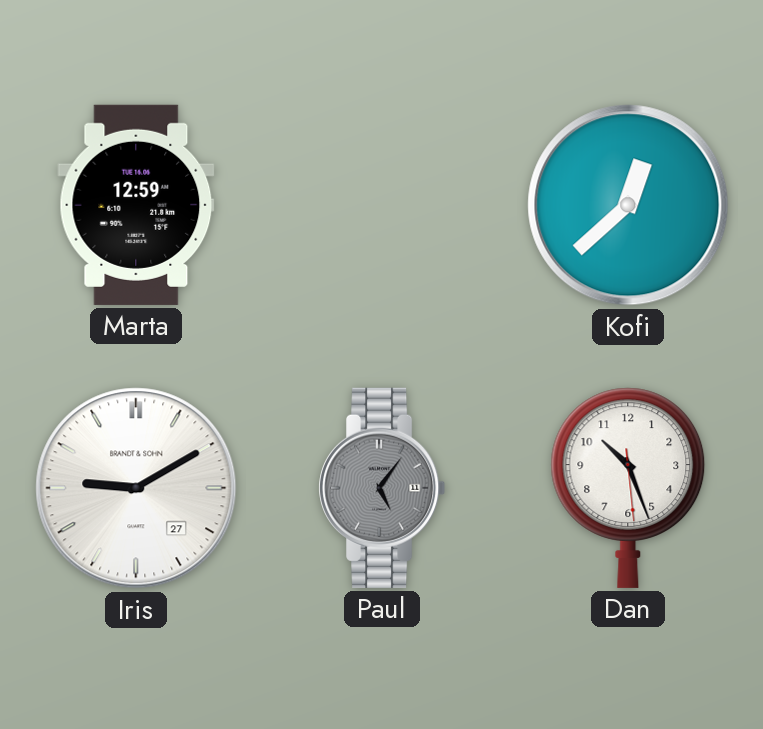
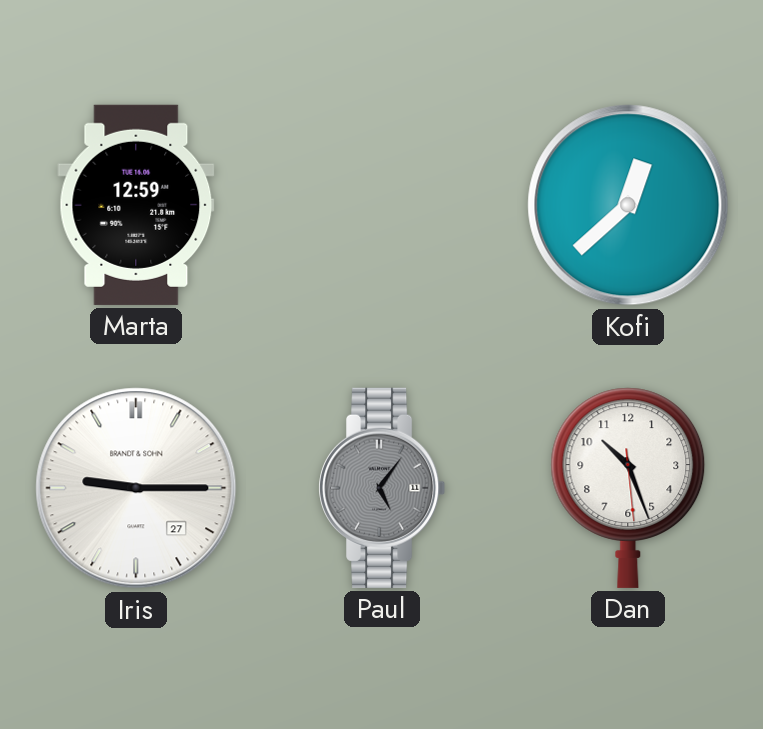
Iris: 9:10 -> 9:15
